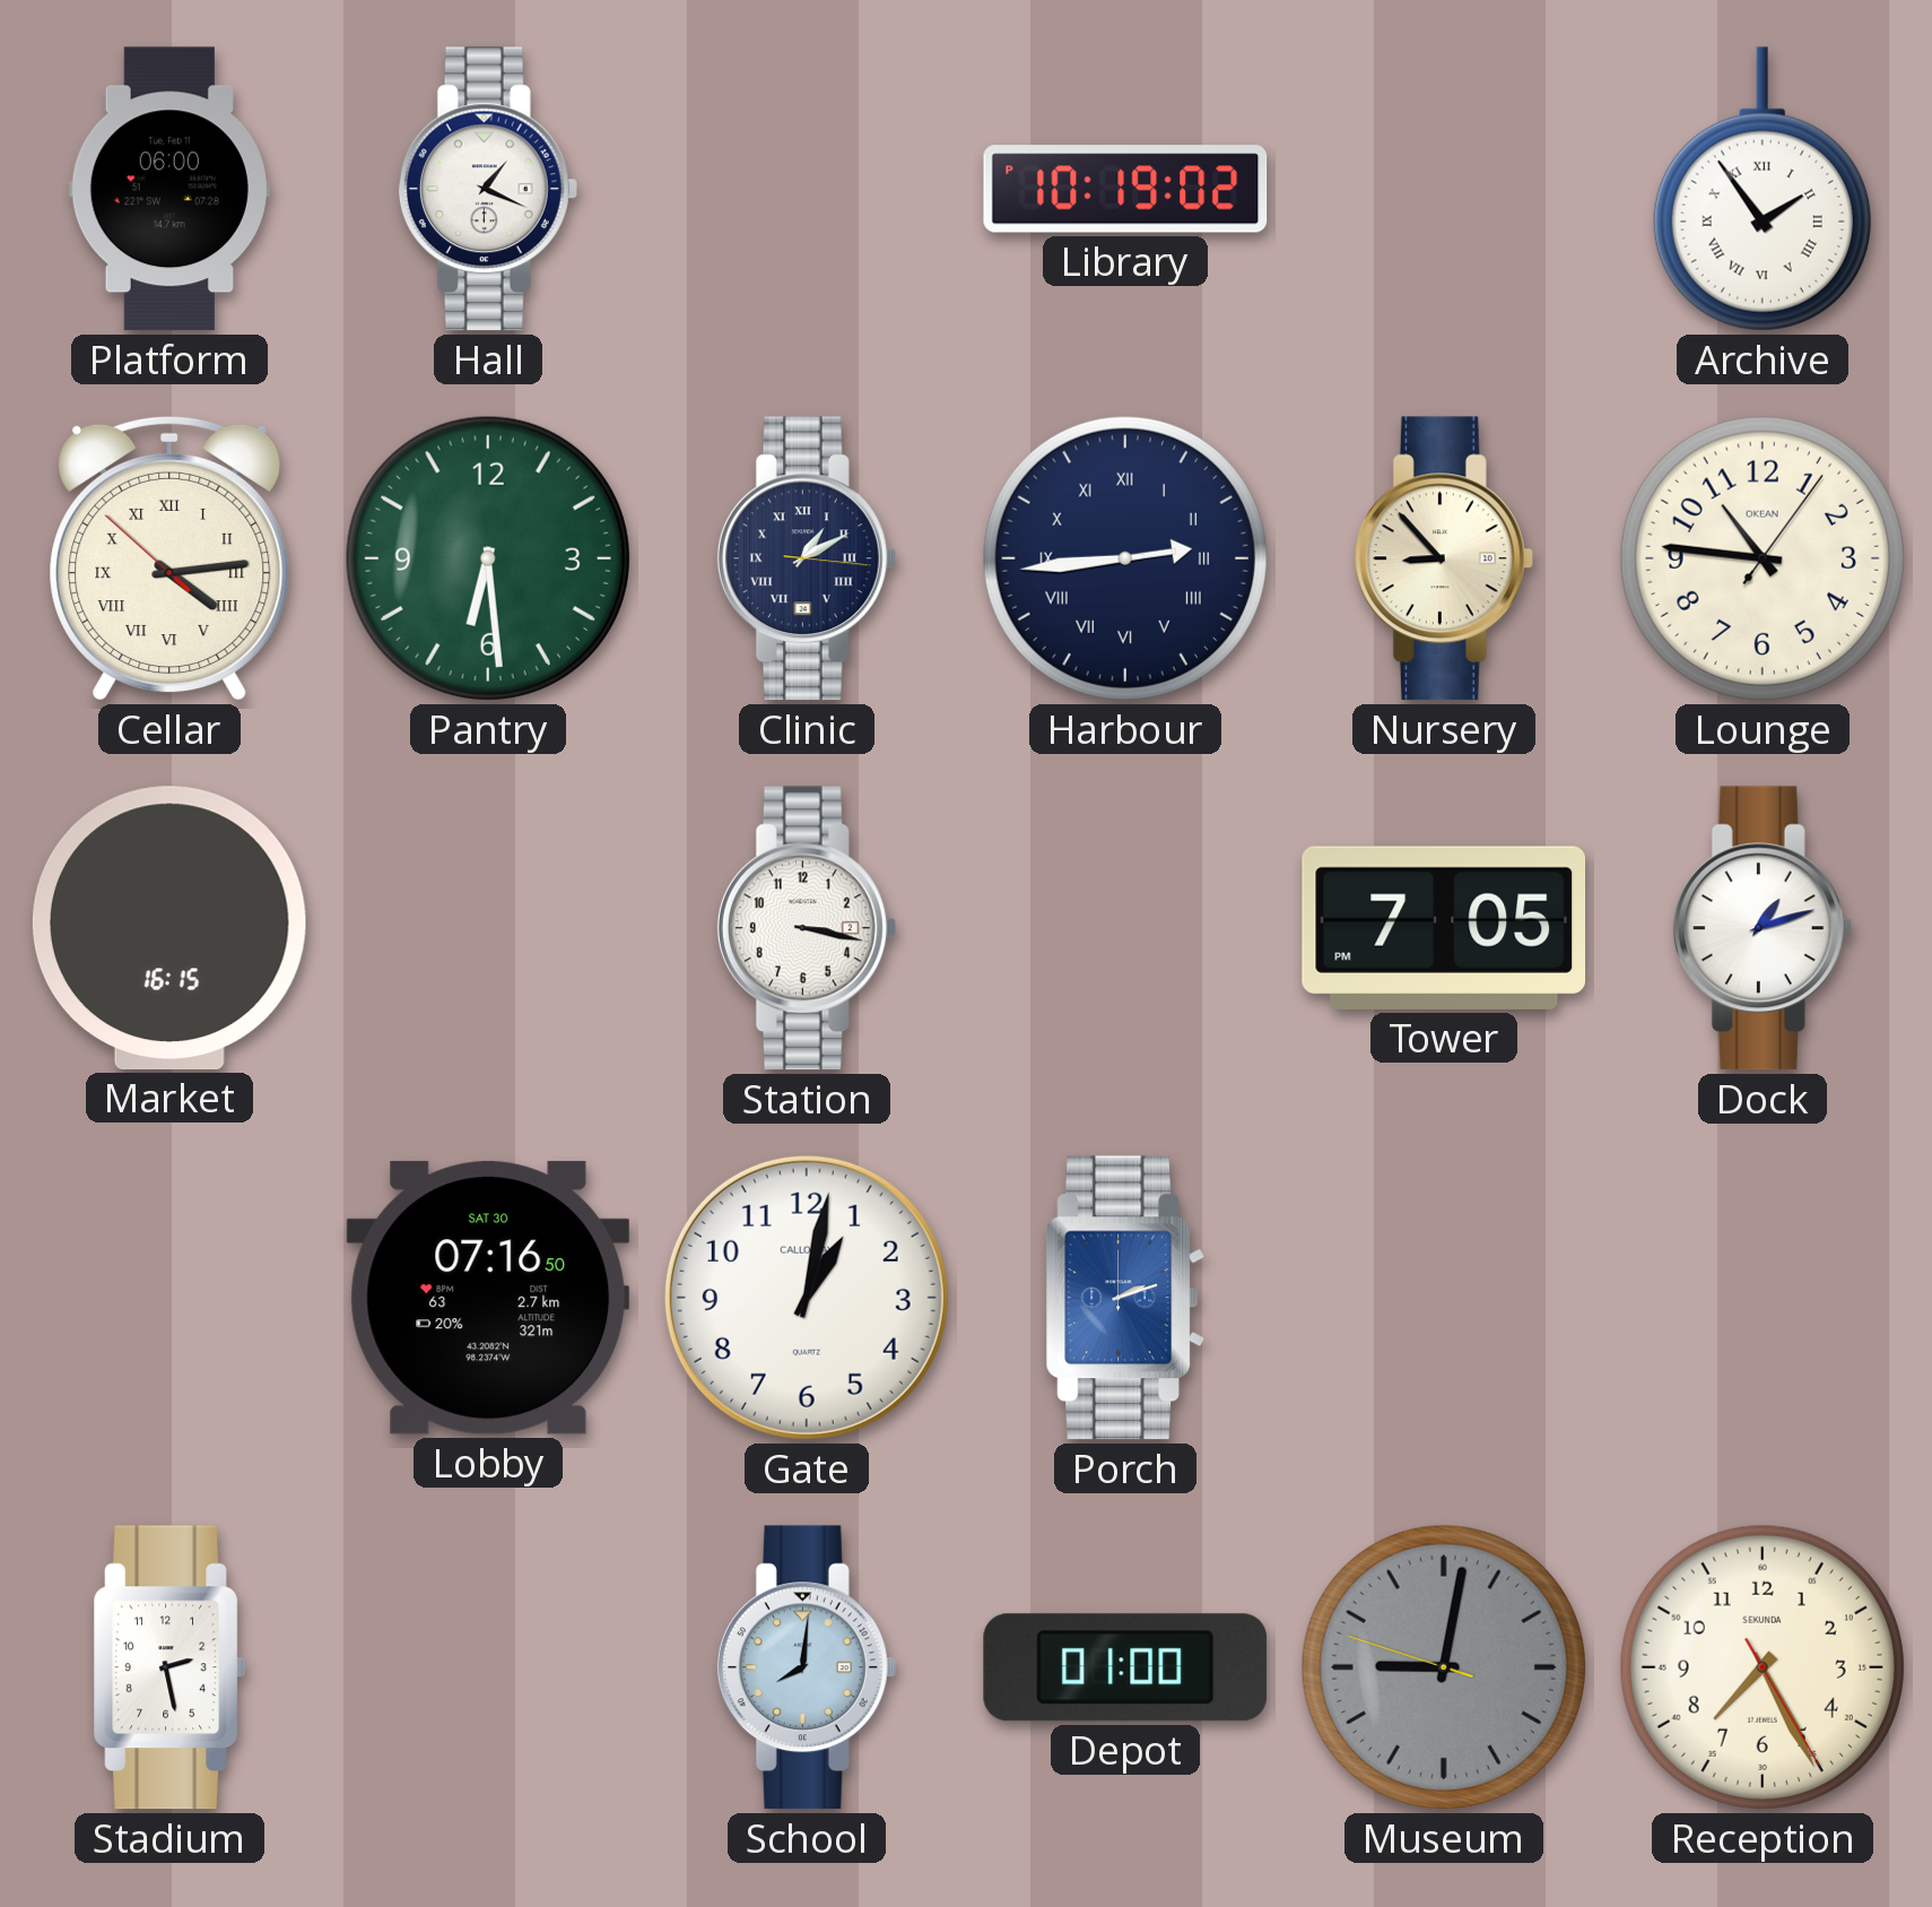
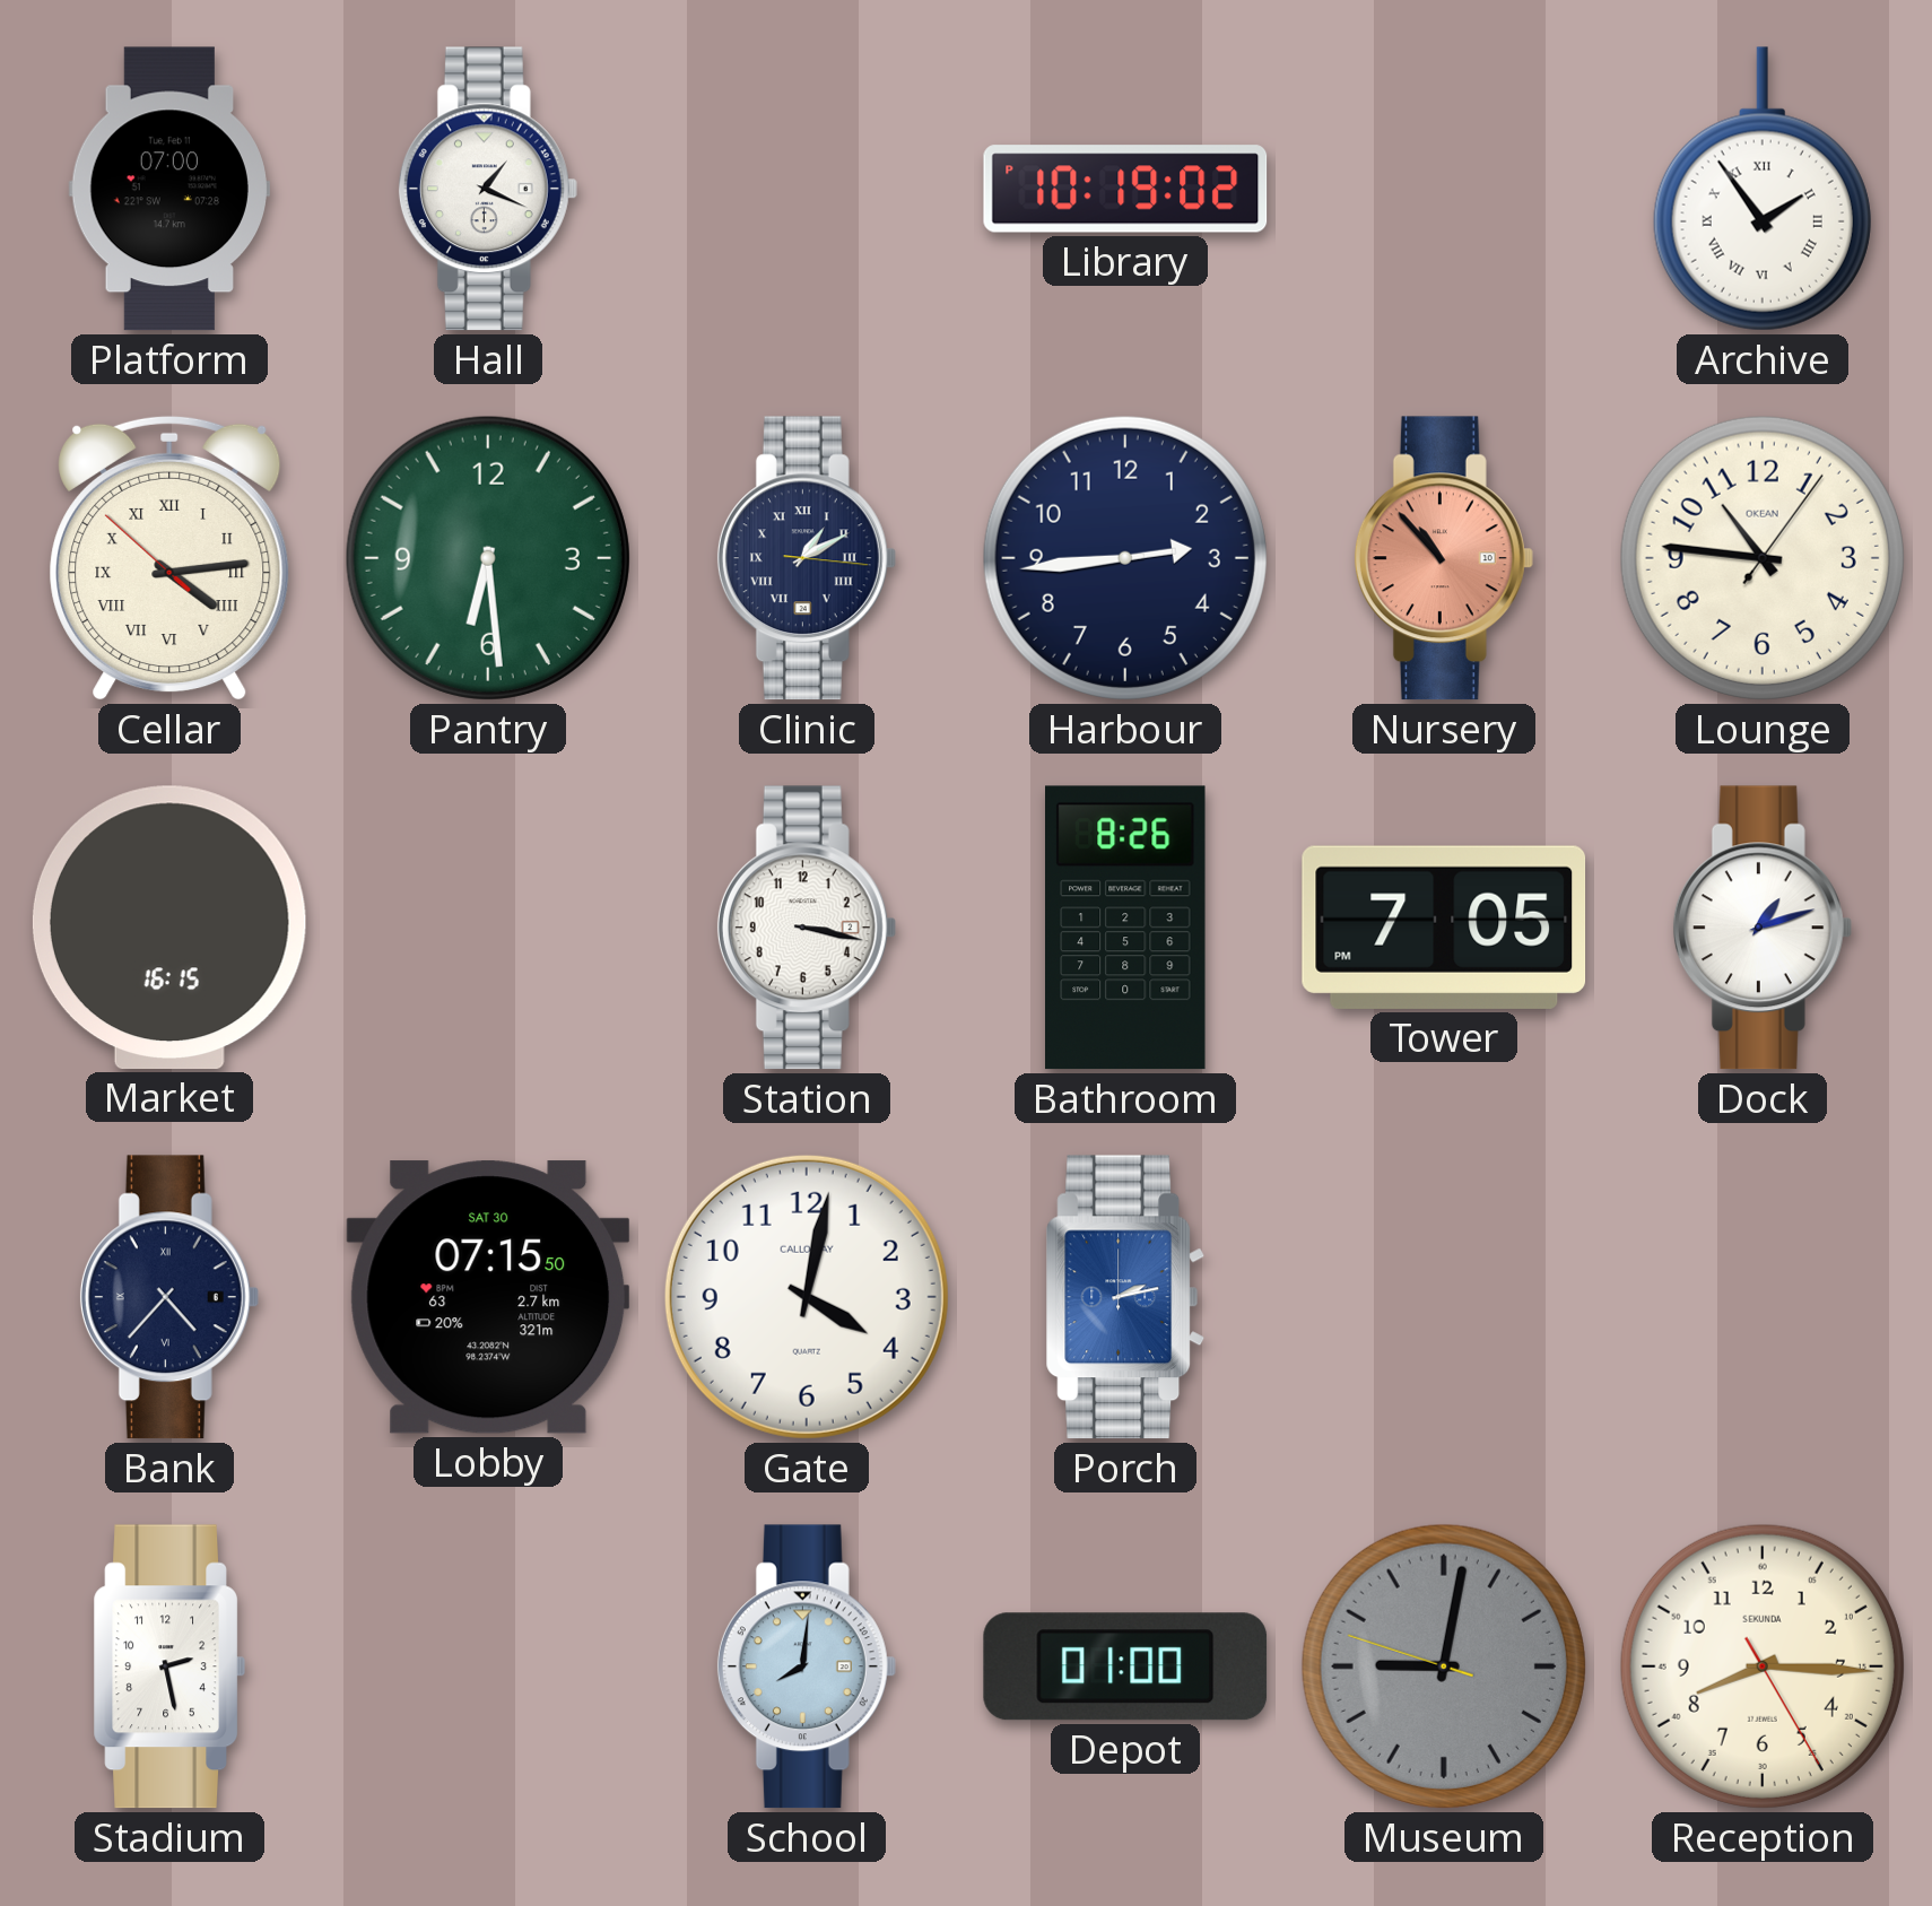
Platform: 06:00 -> 07:00
Harbour numerals: Roman -> Arabic
Nursery: 8:53 -> 10:53
Nursery dial: cream -> salmon
Bathroom: none -> 8:26
Bank: none -> 4:37
Lobby: 07:16 -> 07:15
Gate: 1:02 -> 4:02
Porch: 2:12 -> 2:13
Reception: 7:25 -> 8:15
